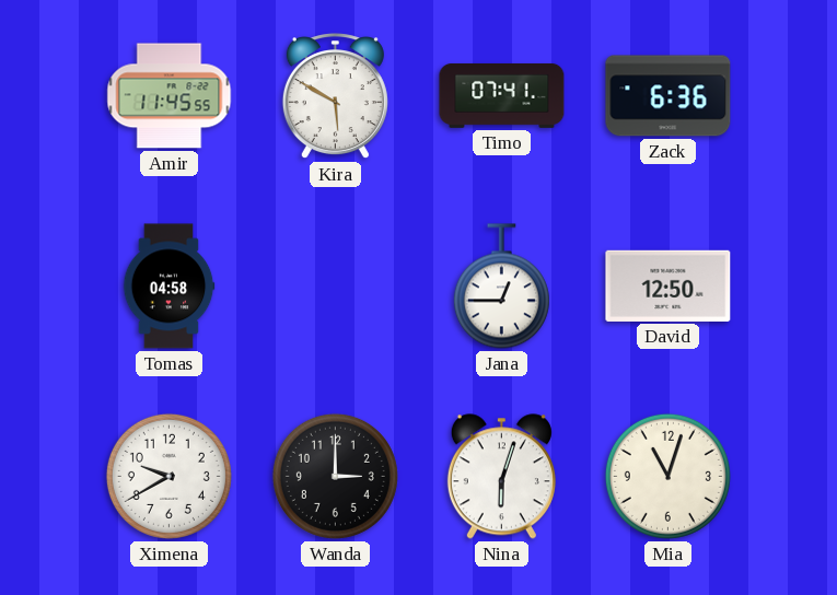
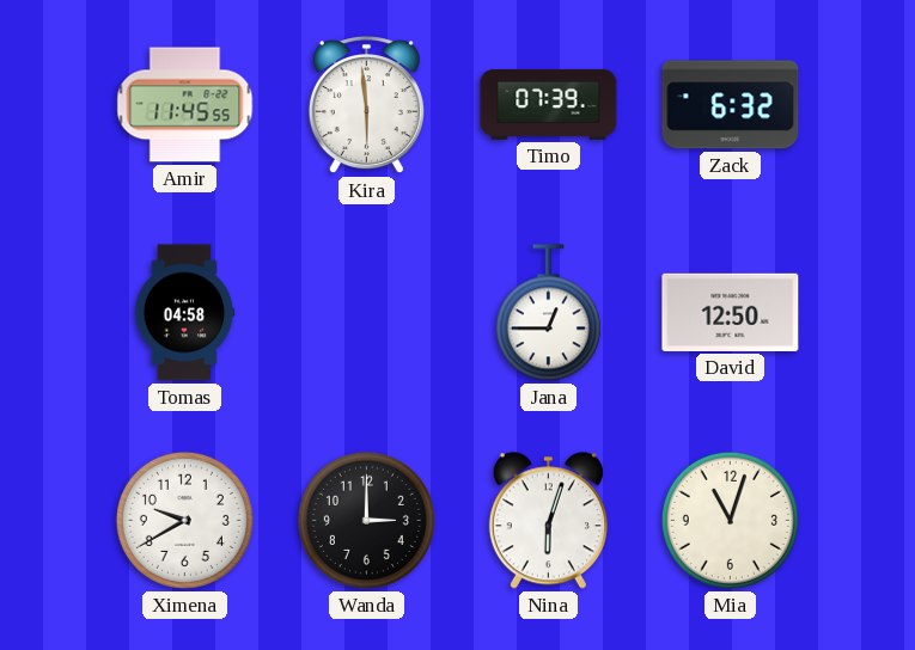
Kira: 5:50 -> 5:59
Timo: 07:41 -> 07:39
Zack: 6:36 -> 6:32
